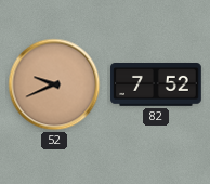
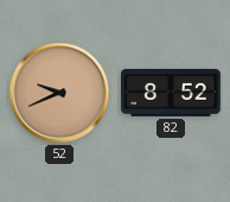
82: 7:52 -> 8:52
